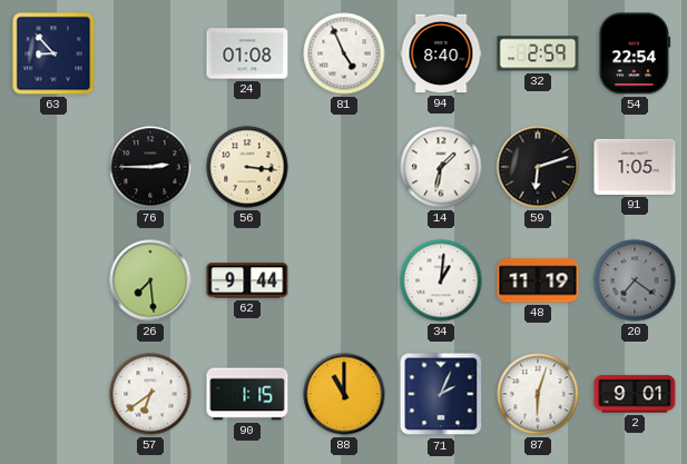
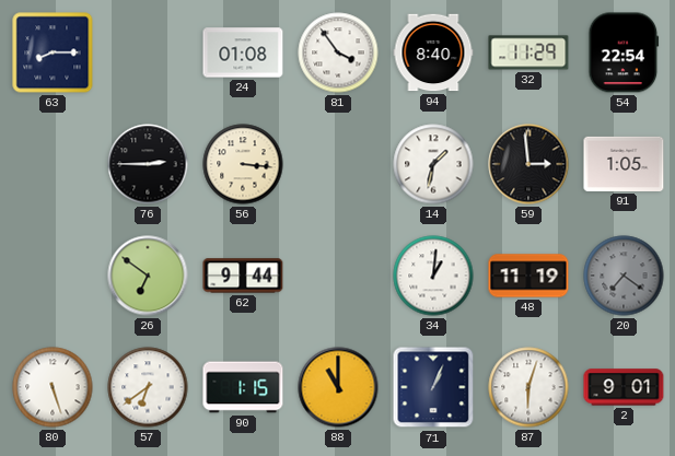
63: 8:53 -> 8:15
81: 4:56 -> 3:54
32: 2:59 -> 11:29
59: 6:12 -> 2:59
26: 7:29 -> 6:51
80: none -> 5:27
71: 2:04 -> 1:04
